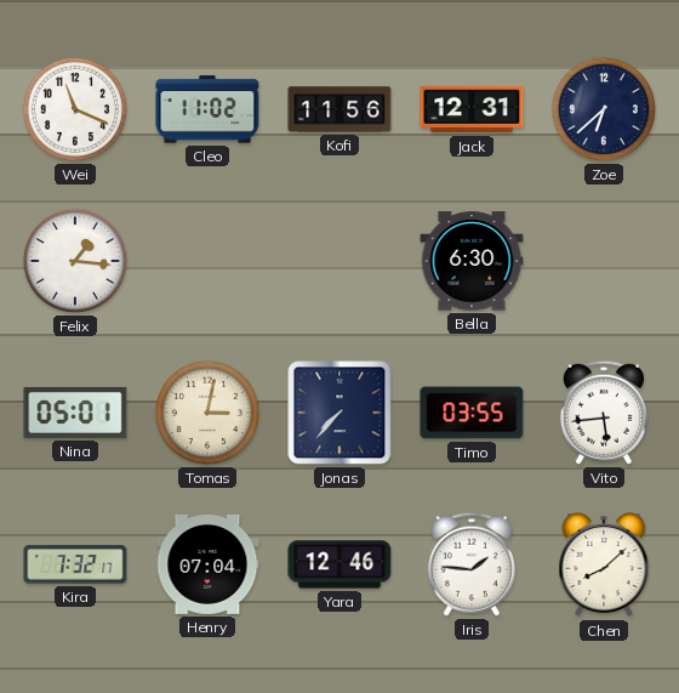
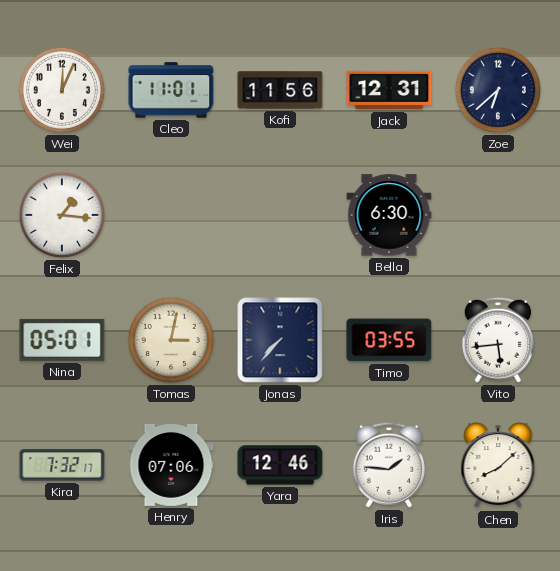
Wei: 11:19 -> 12:04
Cleo: 11:02 -> 11:01
Henry: 07:04 -> 07:06
